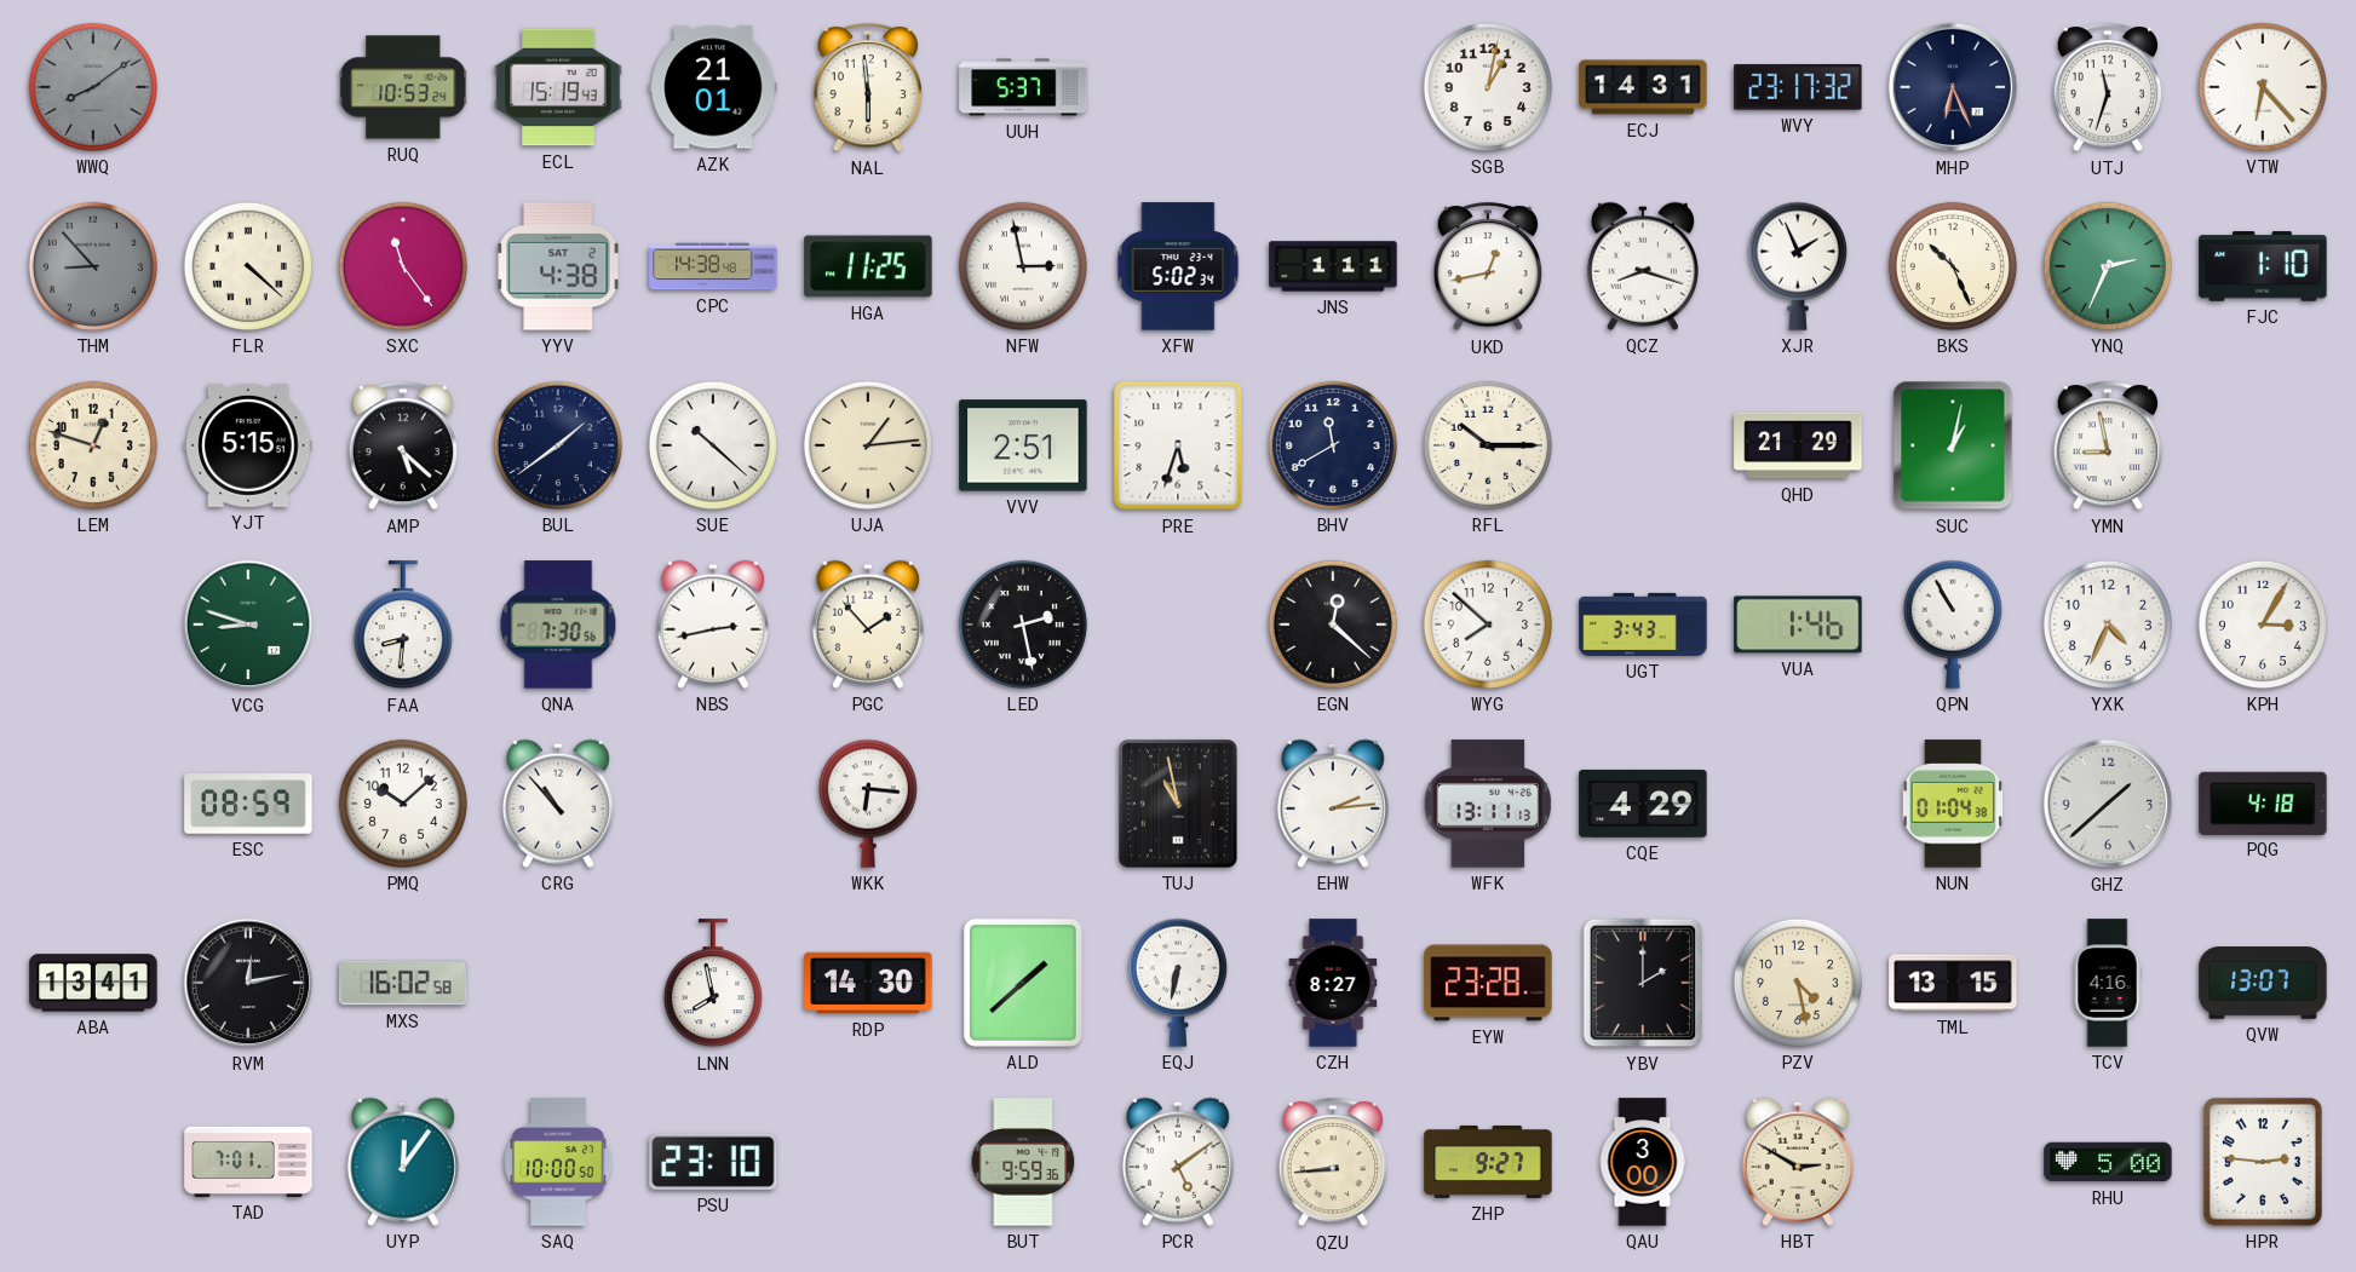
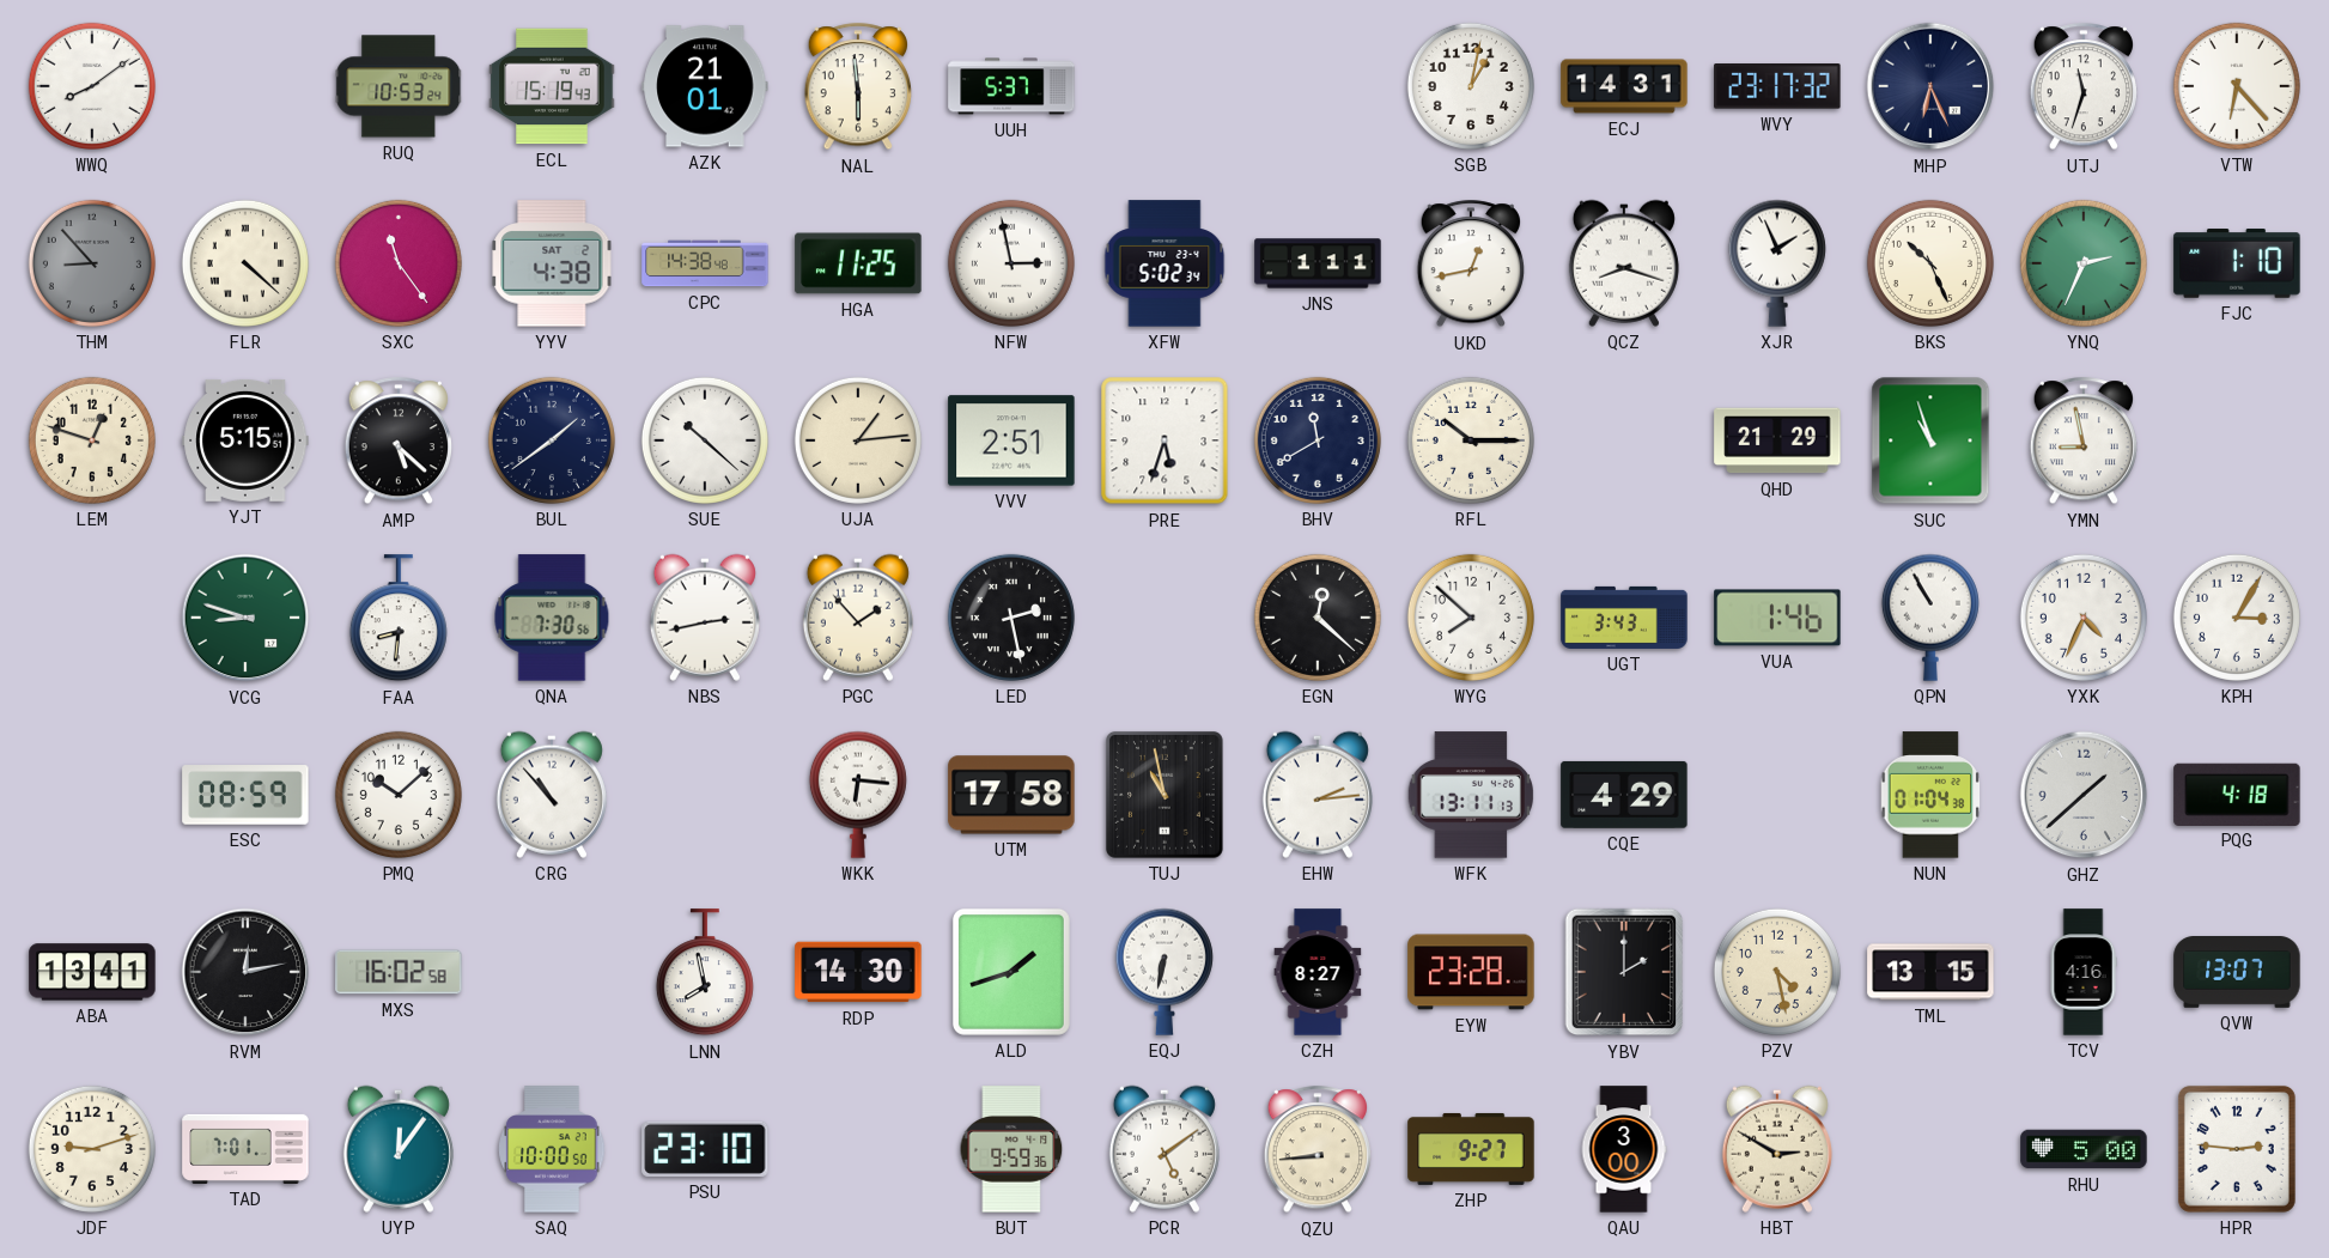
WWQ dial: grey -> white
SUC: 1:02 -> 10:57
UTM: none -> 17:58
ALD: 1:38 -> 1:42
JDF: none -> 9:12
